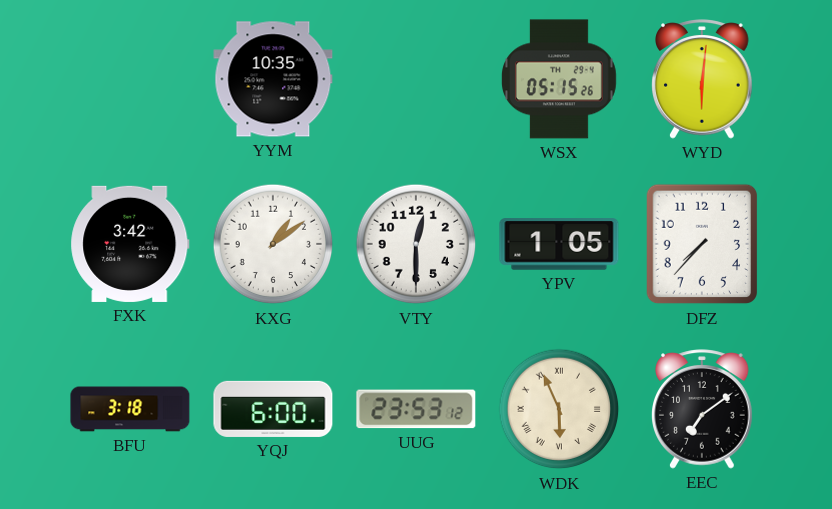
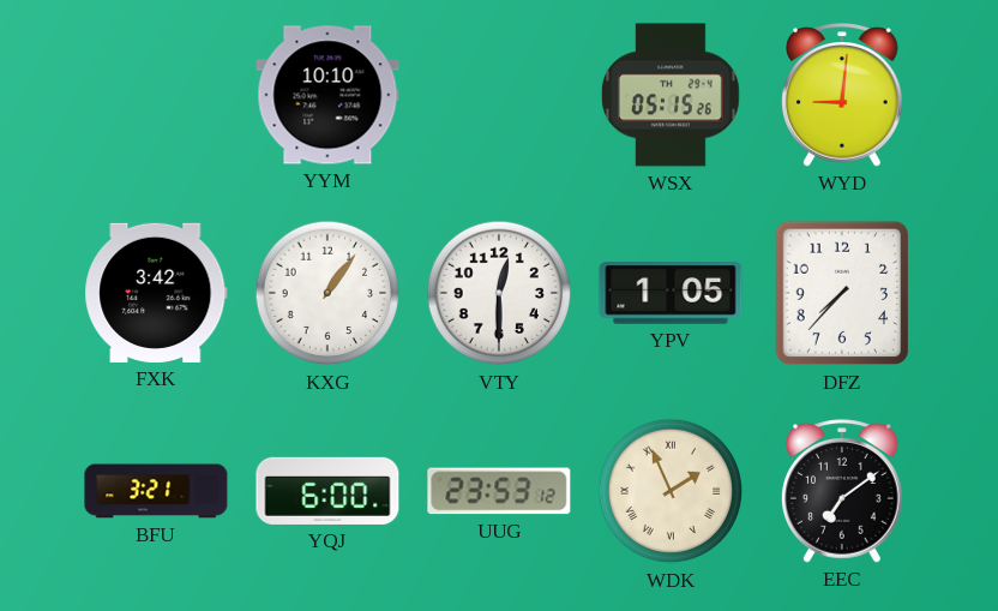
YYM: 10:35 -> 10:10
WYD: 6:01 -> 9:01
KXG: 1:09 -> 1:06
BFU: 3:18 -> 3:21
WDK: 5:56 -> 1:56
